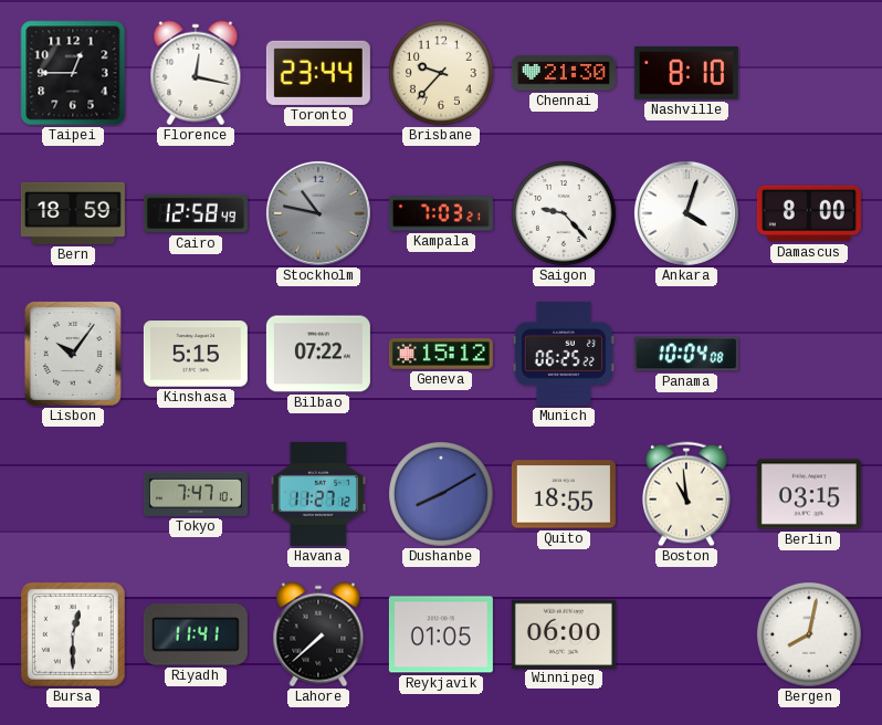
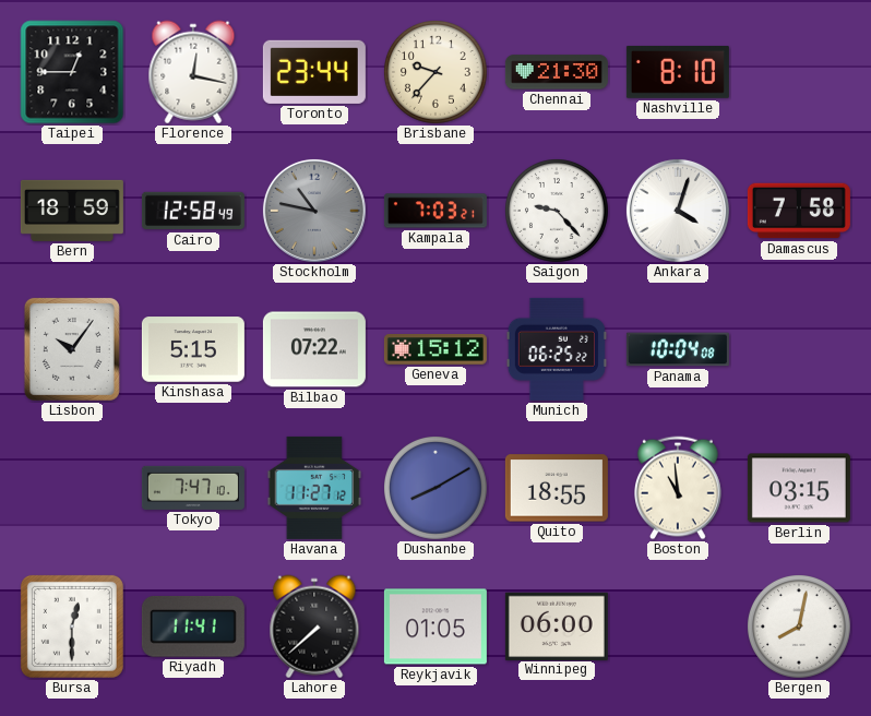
Damascus: 8:00 -> 7:58
